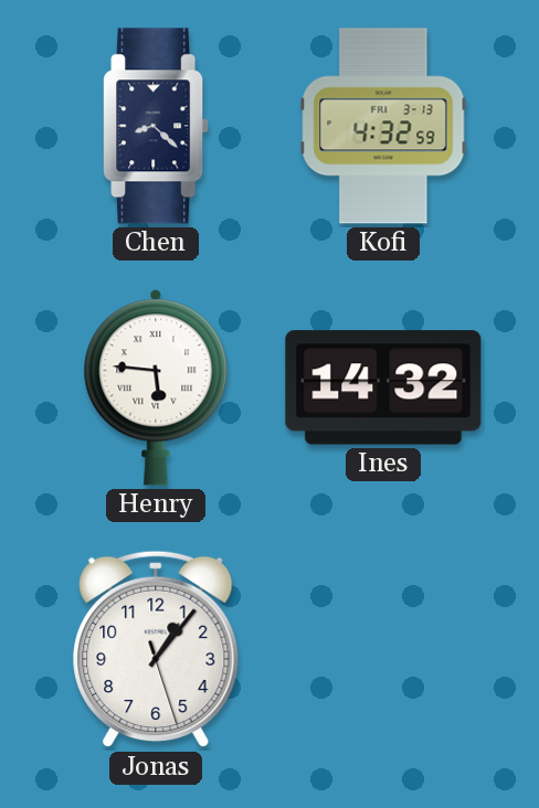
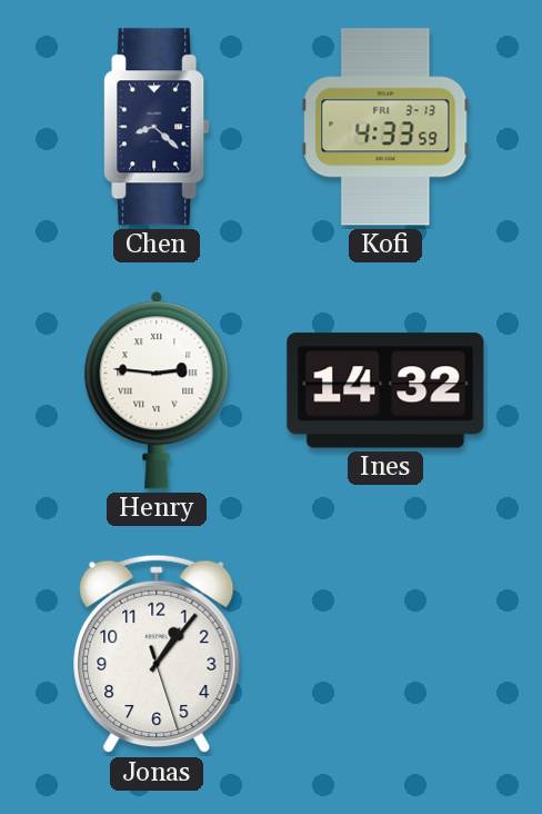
Kofi: 4:32 -> 4:33
Henry: 5:46 -> 2:46
